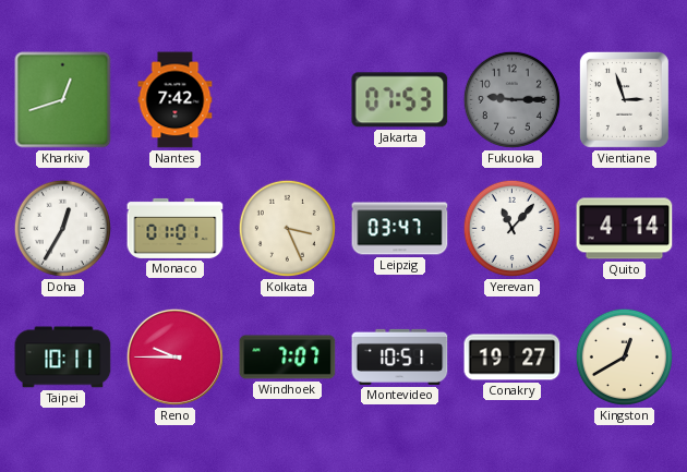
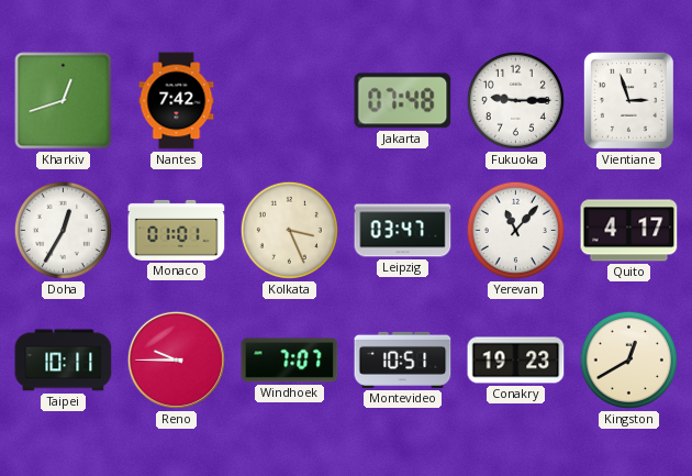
Jakarta: 07:53 -> 07:48
Fukuoka dial: grey -> white
Quito: 4:14 -> 4:17
Conakry: 19:27 -> 19:23
